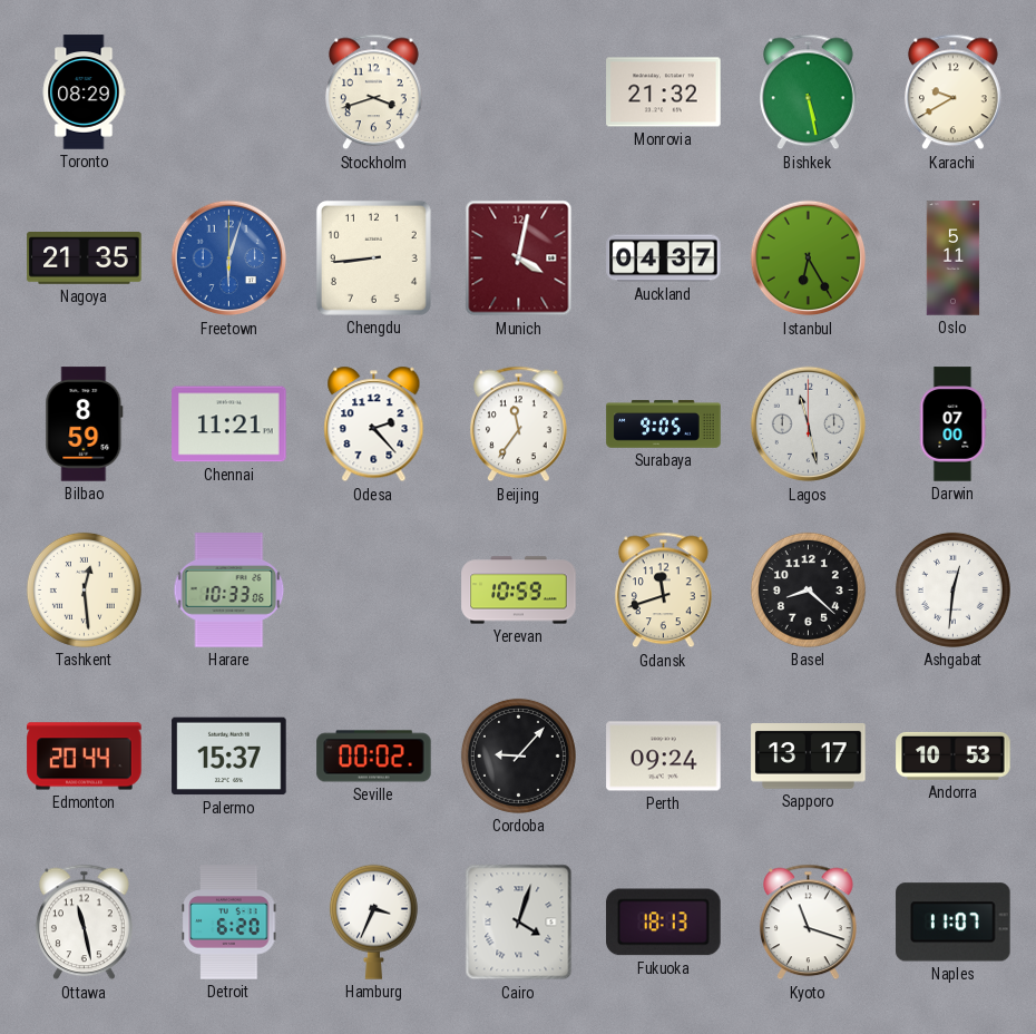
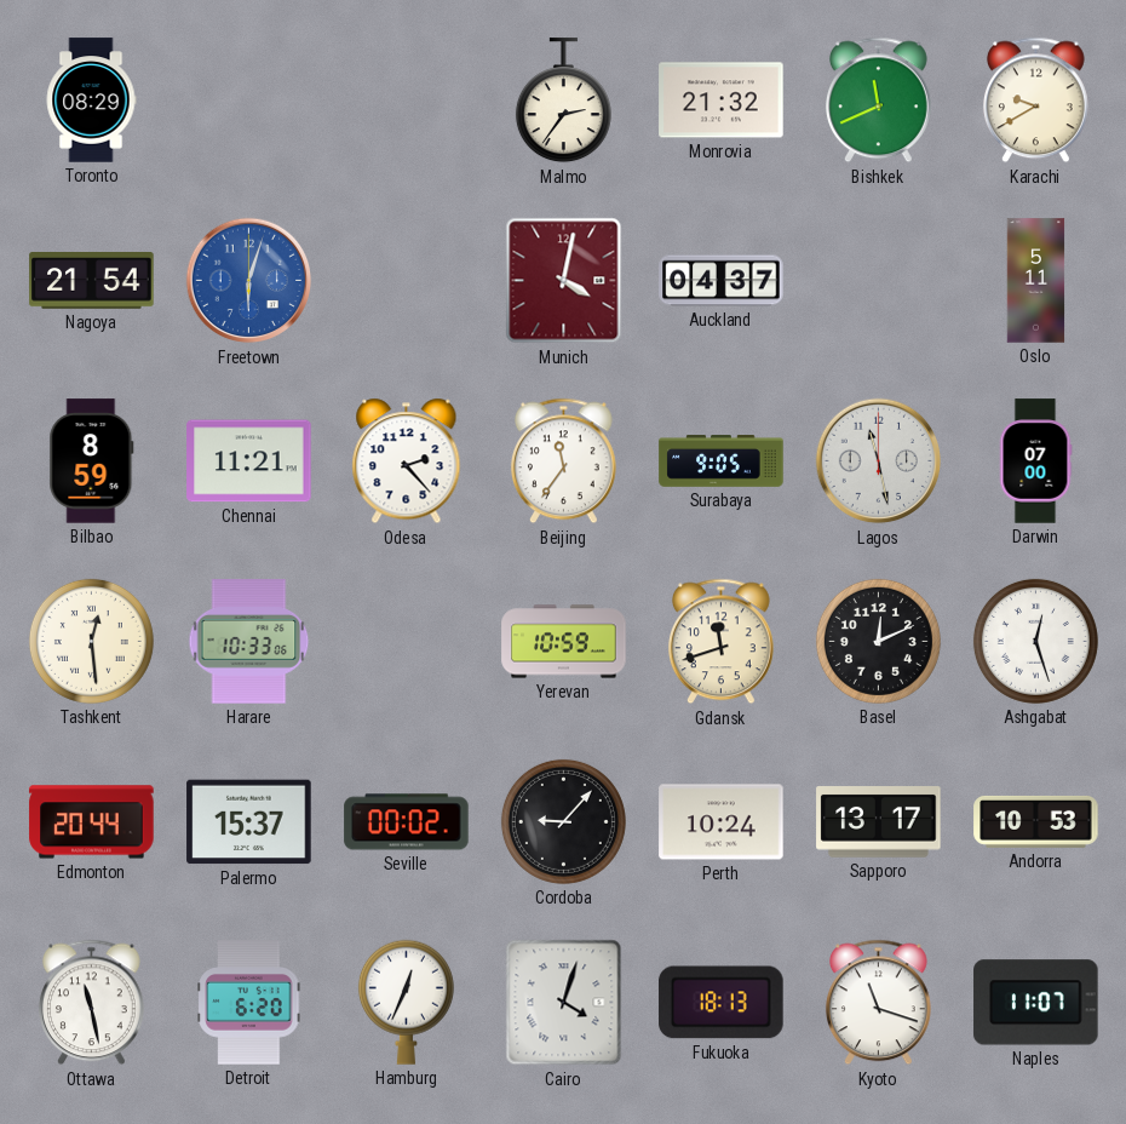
Stockholm: 3:42 -> none
Malmo: none -> 2:36
Bishkek: 5:28 -> 11:41
Nagoya: 21:35 -> 21:54
Chengdu: 8:44 -> none
Istanbul: 6:25 -> none
Basel: 8:22 -> 12:11
Ashgabat: 12:31 -> 12:27
Perth: 09:24 -> 10:24
Hamburg: 3:34 -> 12:34
